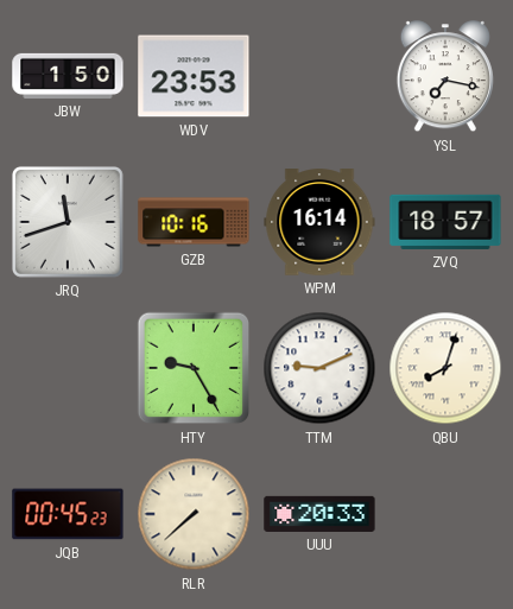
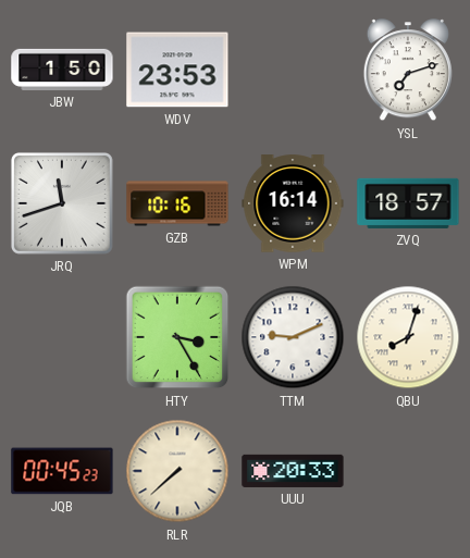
YSL: 7:17 -> 7:12
HTY: 9:25 -> 3:25
